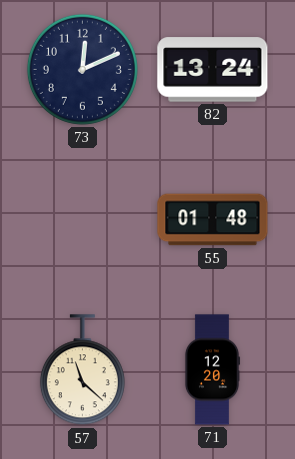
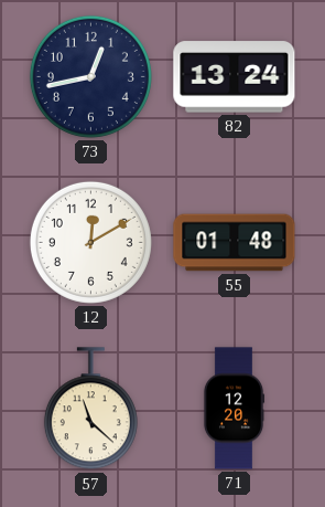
73: 12:11 -> 12:43
12: none -> 12:10
